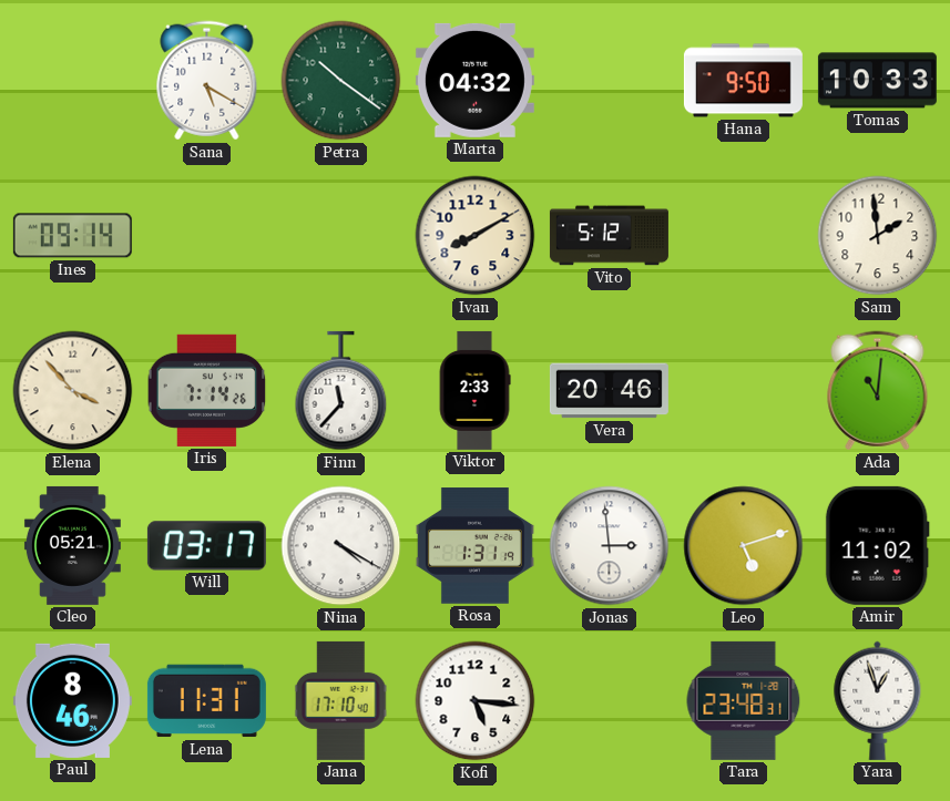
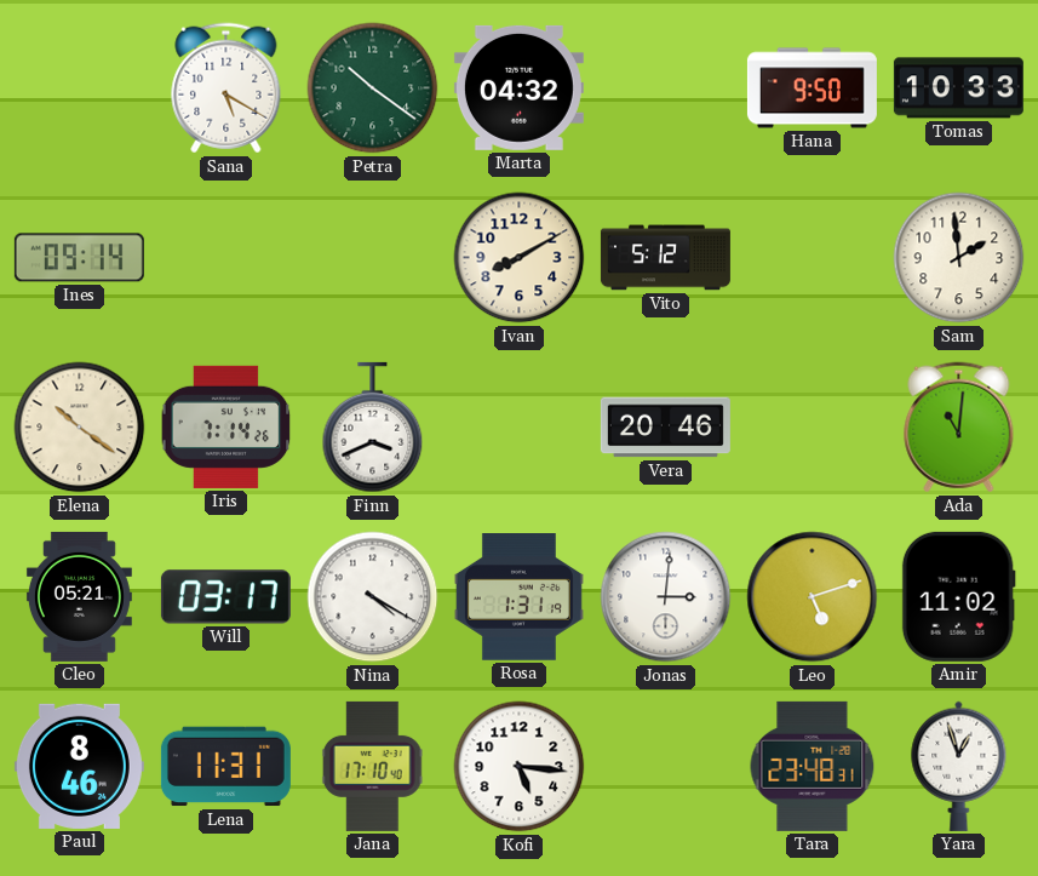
Elena: 3:53 -> 10:21
Finn: 11:37 -> 3:41
Viktor: 2:33 -> none
Jonas: 2:59 -> 3:01
